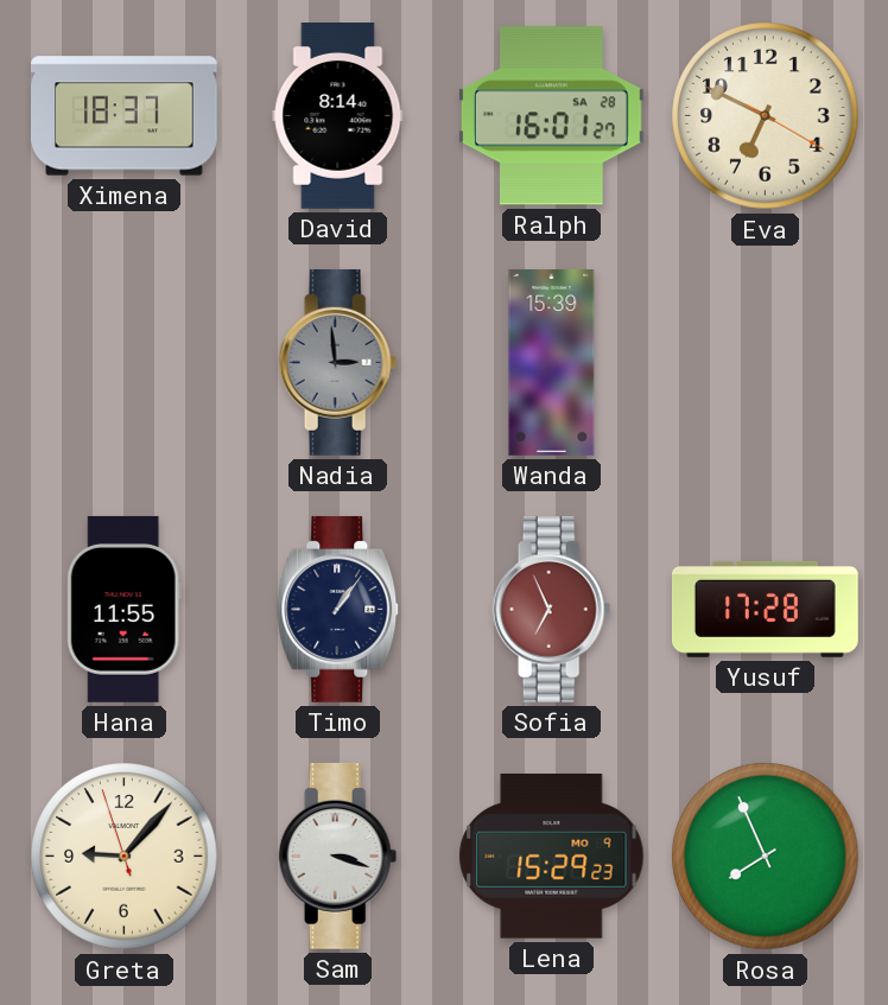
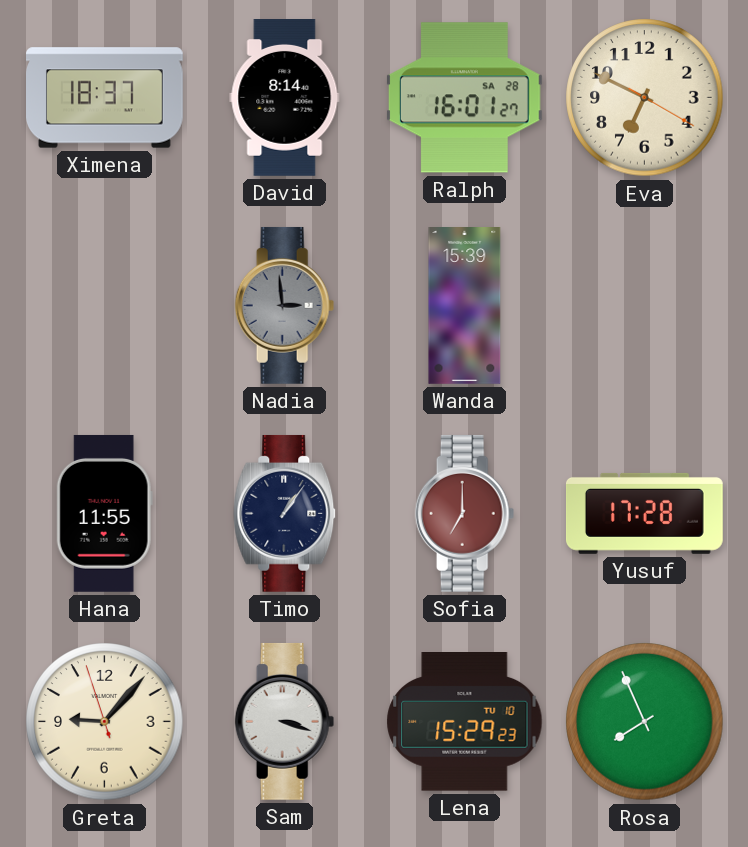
Sofia: 6:56 -> 7:00
Lena date: MO 9 -> TU 10
